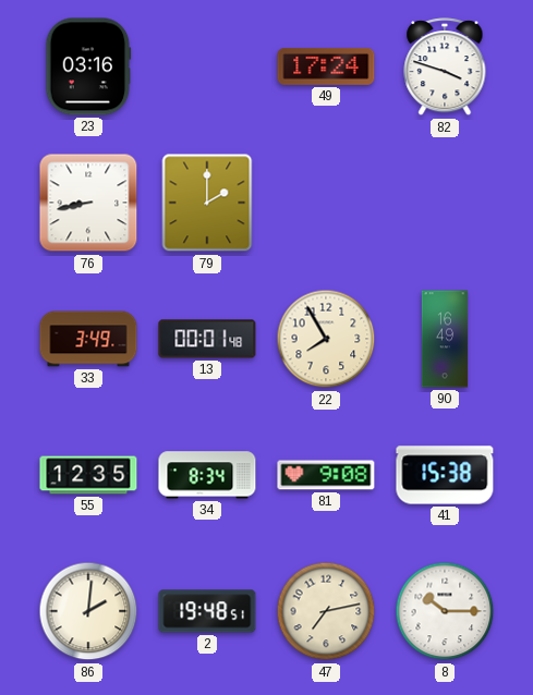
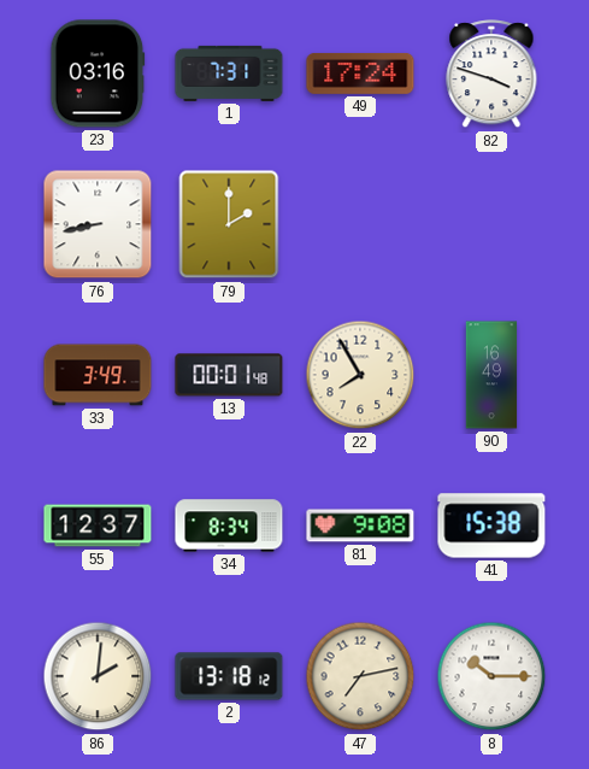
1: none -> 7:31
55: 12:35 -> 12:37
2: 19:48 -> 13:18
